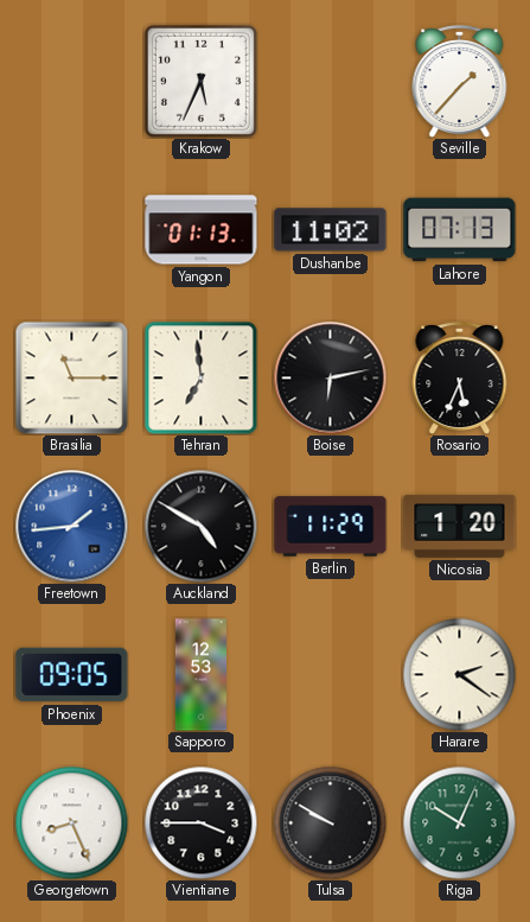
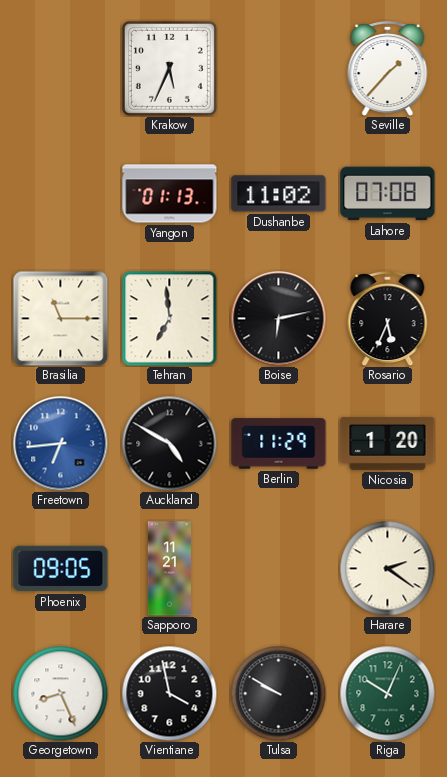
Lahore: 07:13 -> 07:08
Freetown: 1:44 -> 6:44
Sapporo: 12:53 -> 11:21
Vientiane: 3:45 -> 3:58
